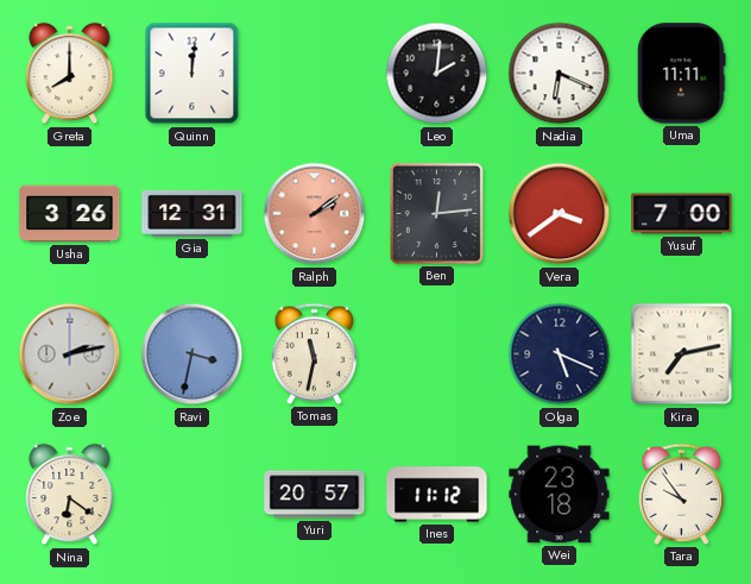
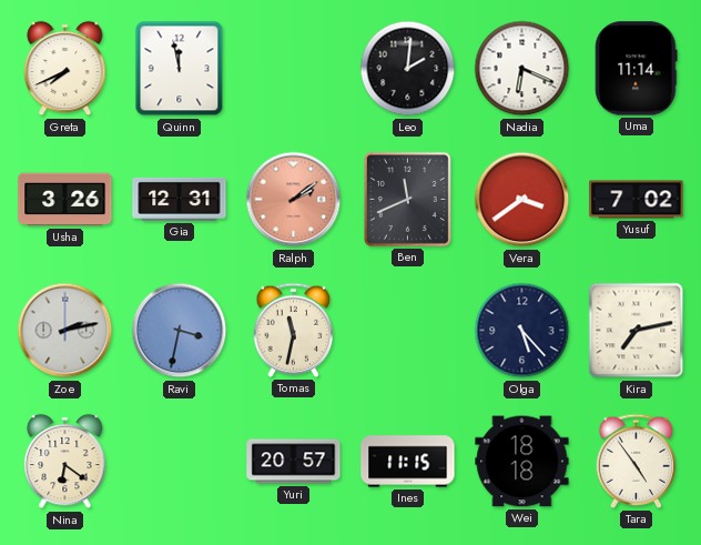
Greta: 8:00 -> 7:41
Quinn: 12:01 -> 11:58
Uma: 11:11 -> 11:14
Ben: 12:14 -> 11:41
Yusuf: 7:00 -> 7:02
Olga: 5:19 -> 5:23
Ines: 11:12 -> 11:15
Wei: 23:18 -> 18:18
Tara: 9:54 -> 4:54
